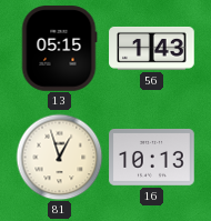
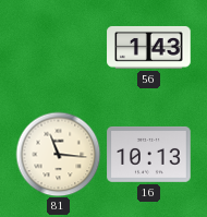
13: 05:15 -> none
81: 12:57 -> 11:16
